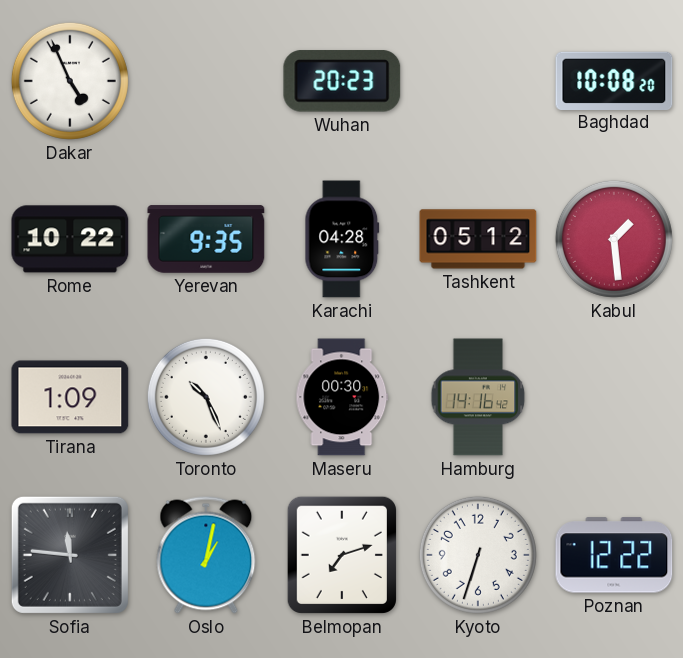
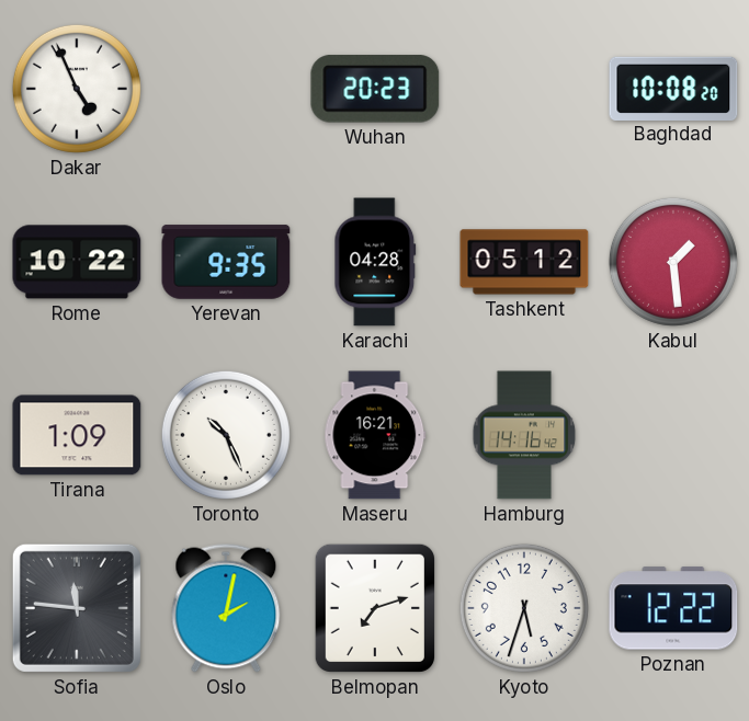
Maseru: 00:30 -> 16:21
Oslo: 1:02 -> 2:02
Kyoto: 6:33 -> 5:33
